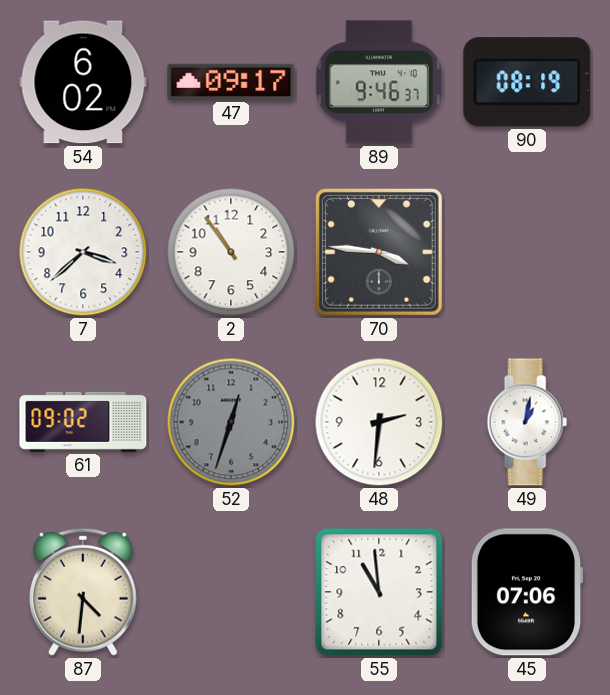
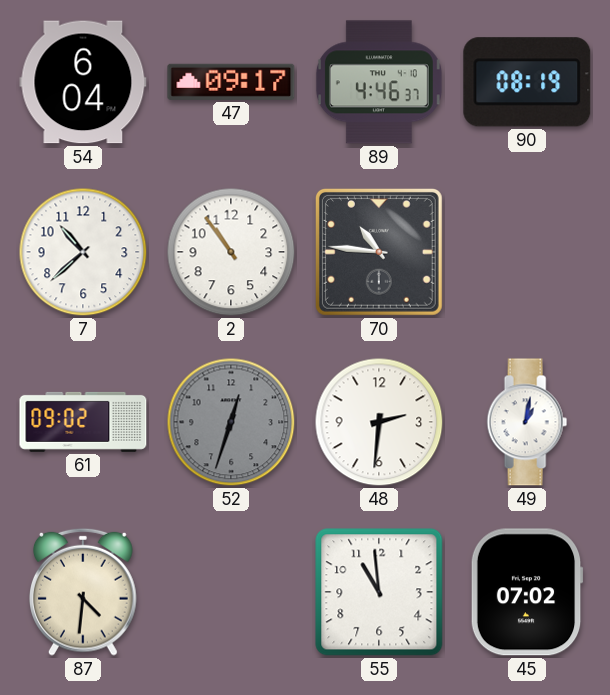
54: 6:02 -> 6:04
89: 9:46 -> 4:46
7: 3:38 -> 10:38
70: 3:46 -> 10:46
45: 07:06 -> 07:02
